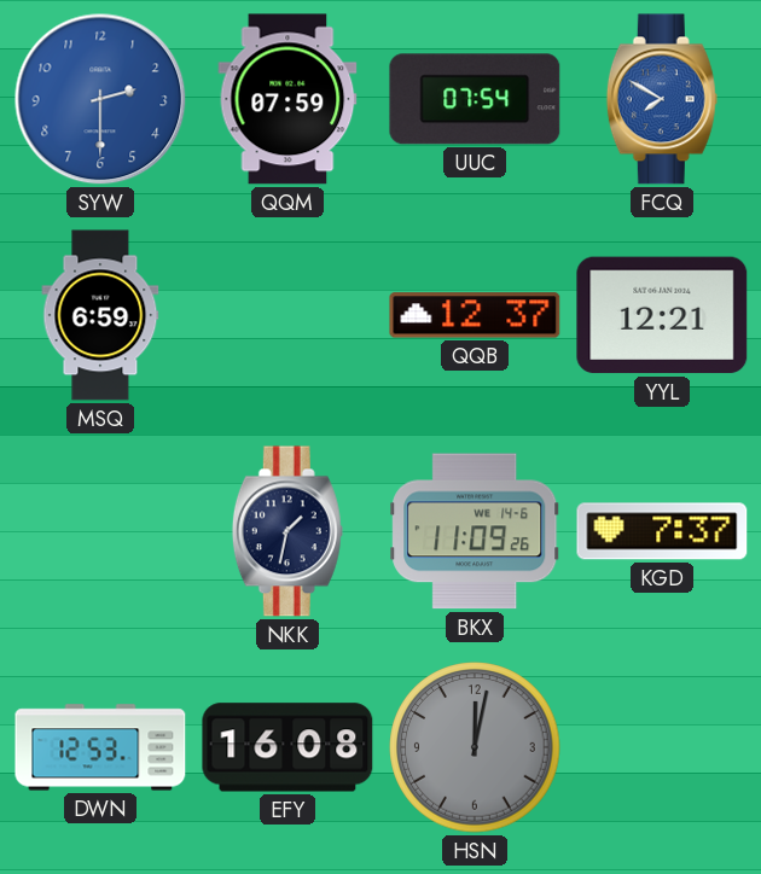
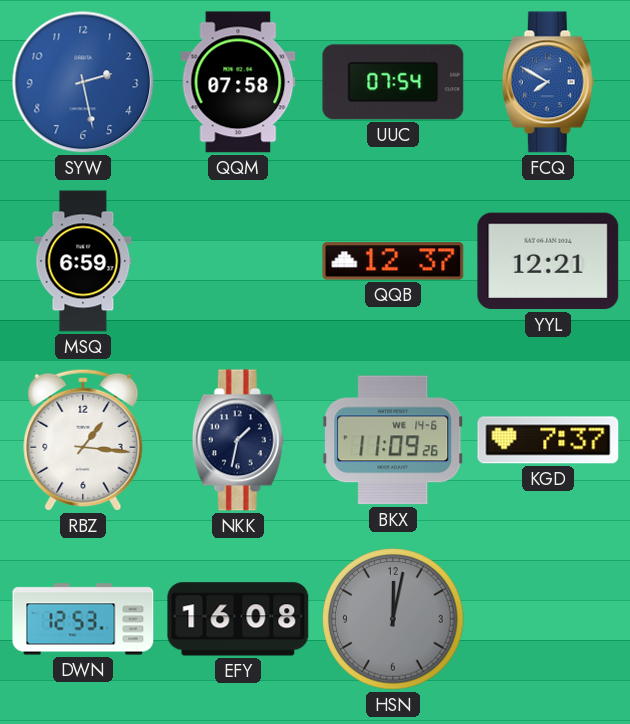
SYW: 2:30 -> 2:28
QQM: 07:59 -> 07:58
RBZ: none -> 1:16
